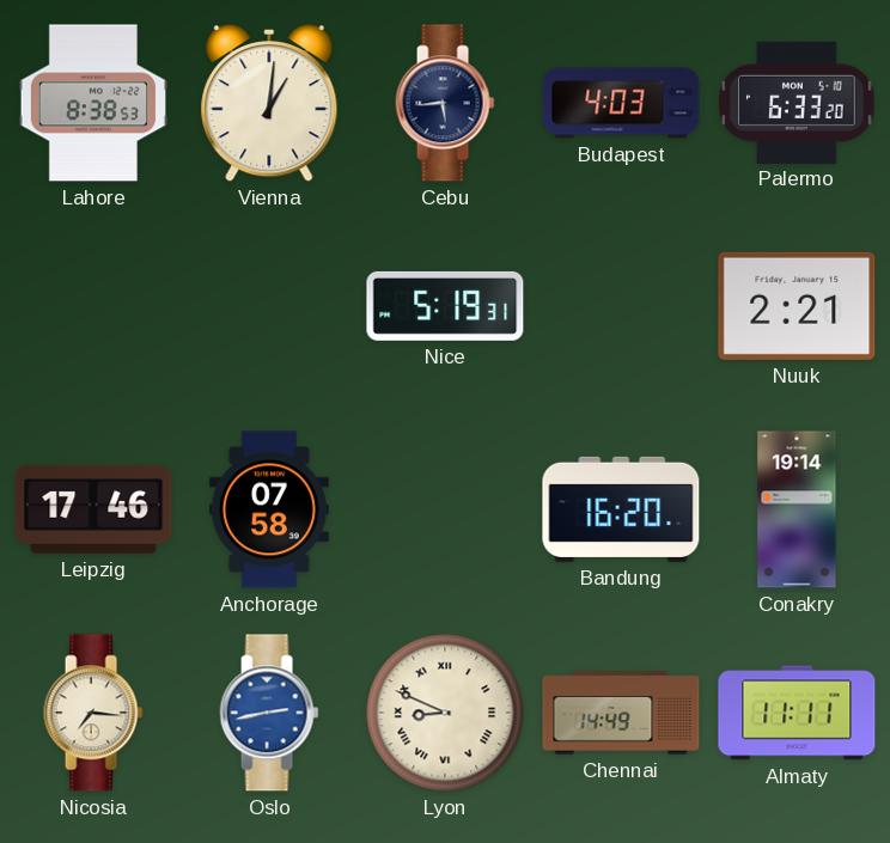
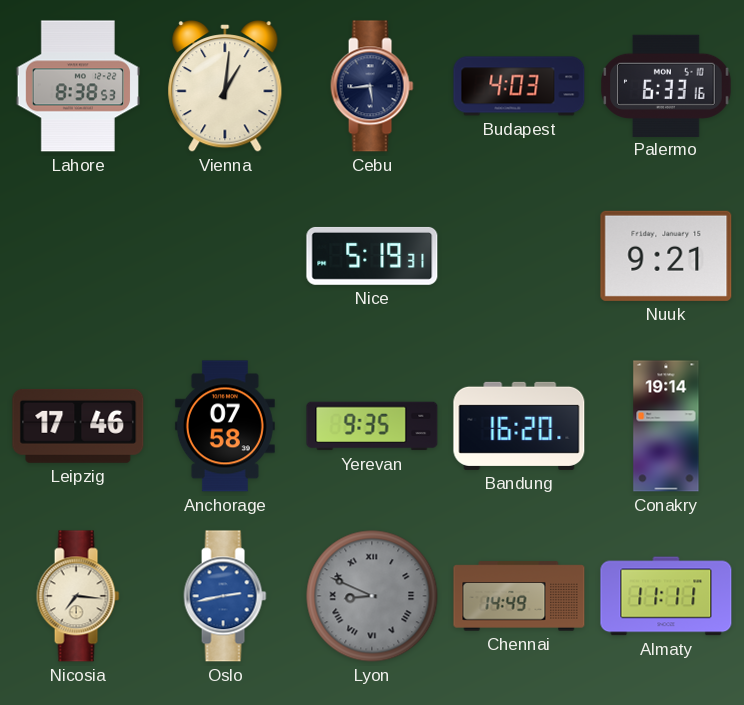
Palermo: 6:33:20 -> 6:33:16
Nuuk: 2:21 -> 9:21
Yerevan: none -> 9:35
Lyon dial: cream -> grey
